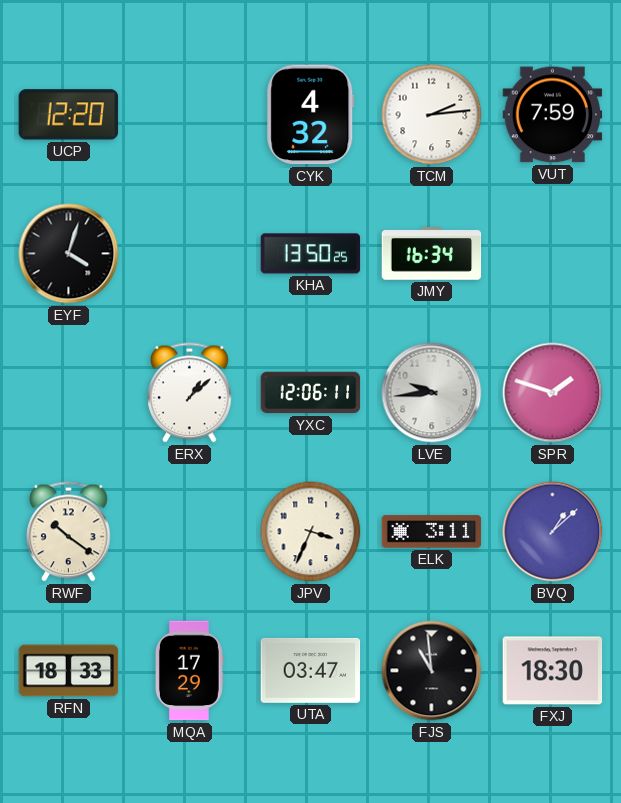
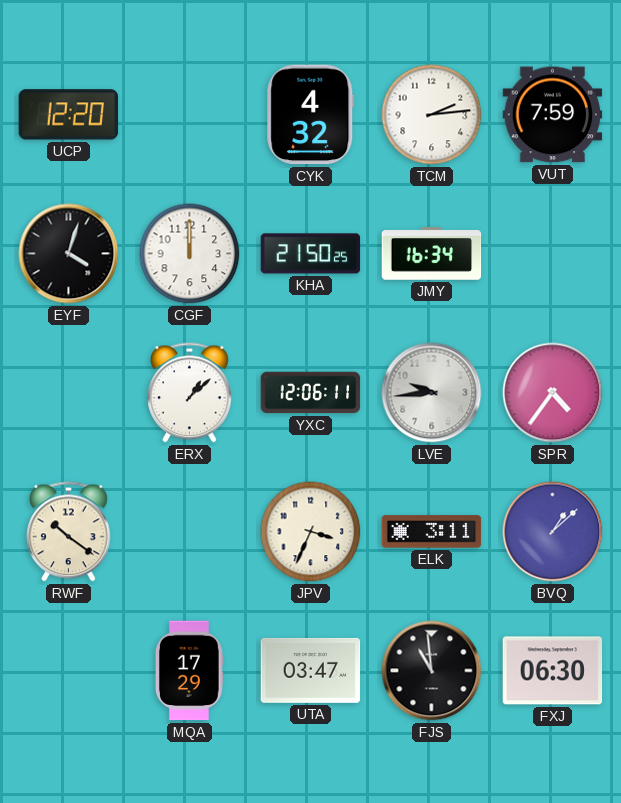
CGF: none -> 12:00
KHA: 13:50 -> 21:50
SPR: 1:48 -> 4:36
RFN: 18:33 -> none
FXJ: 18:30 -> 06:30
